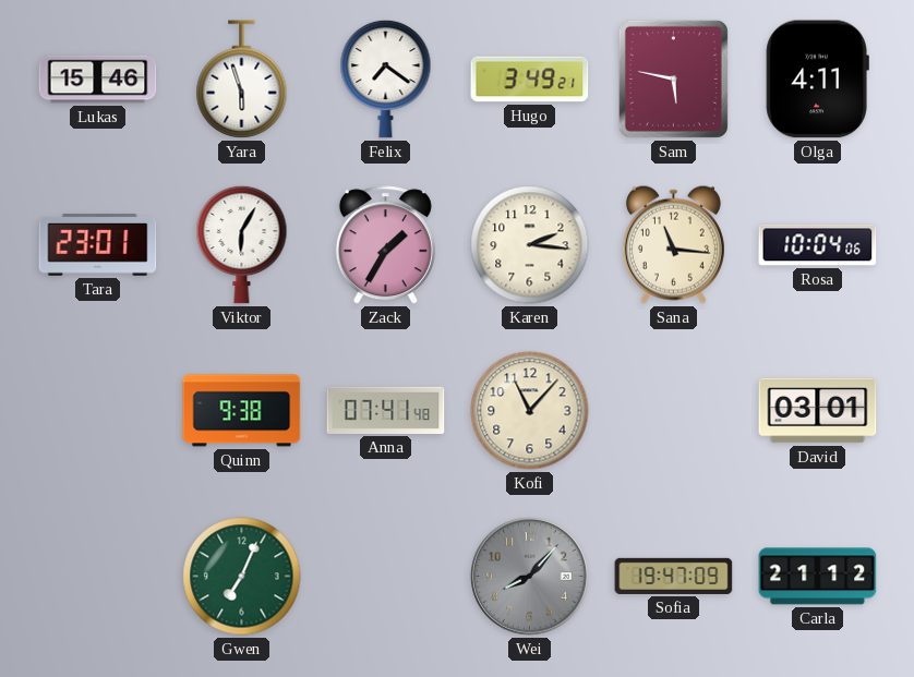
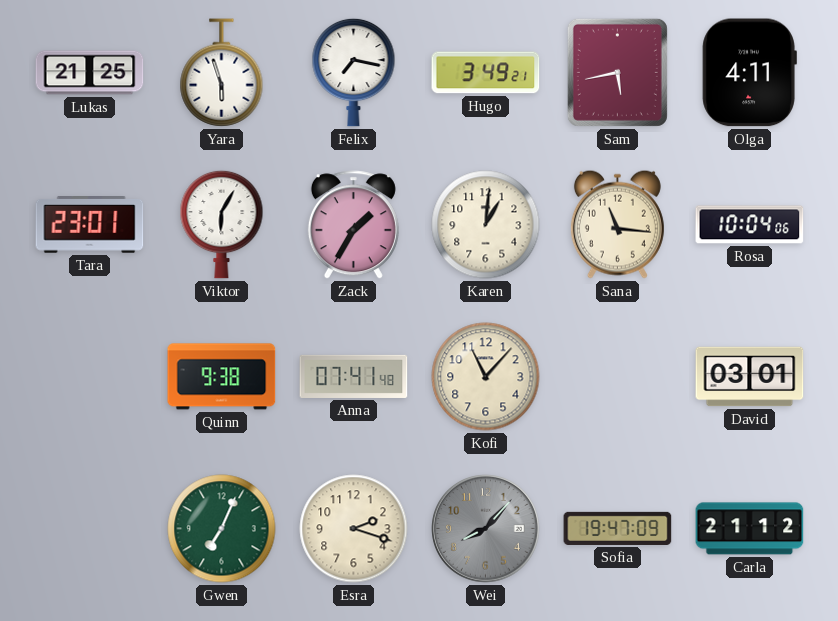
Lukas: 15:46 -> 21:25
Felix: 7:21 -> 7:17
Sam: 5:47 -> 5:43
Karen: 2:16 -> 1:01
Esra: none -> 2:18
